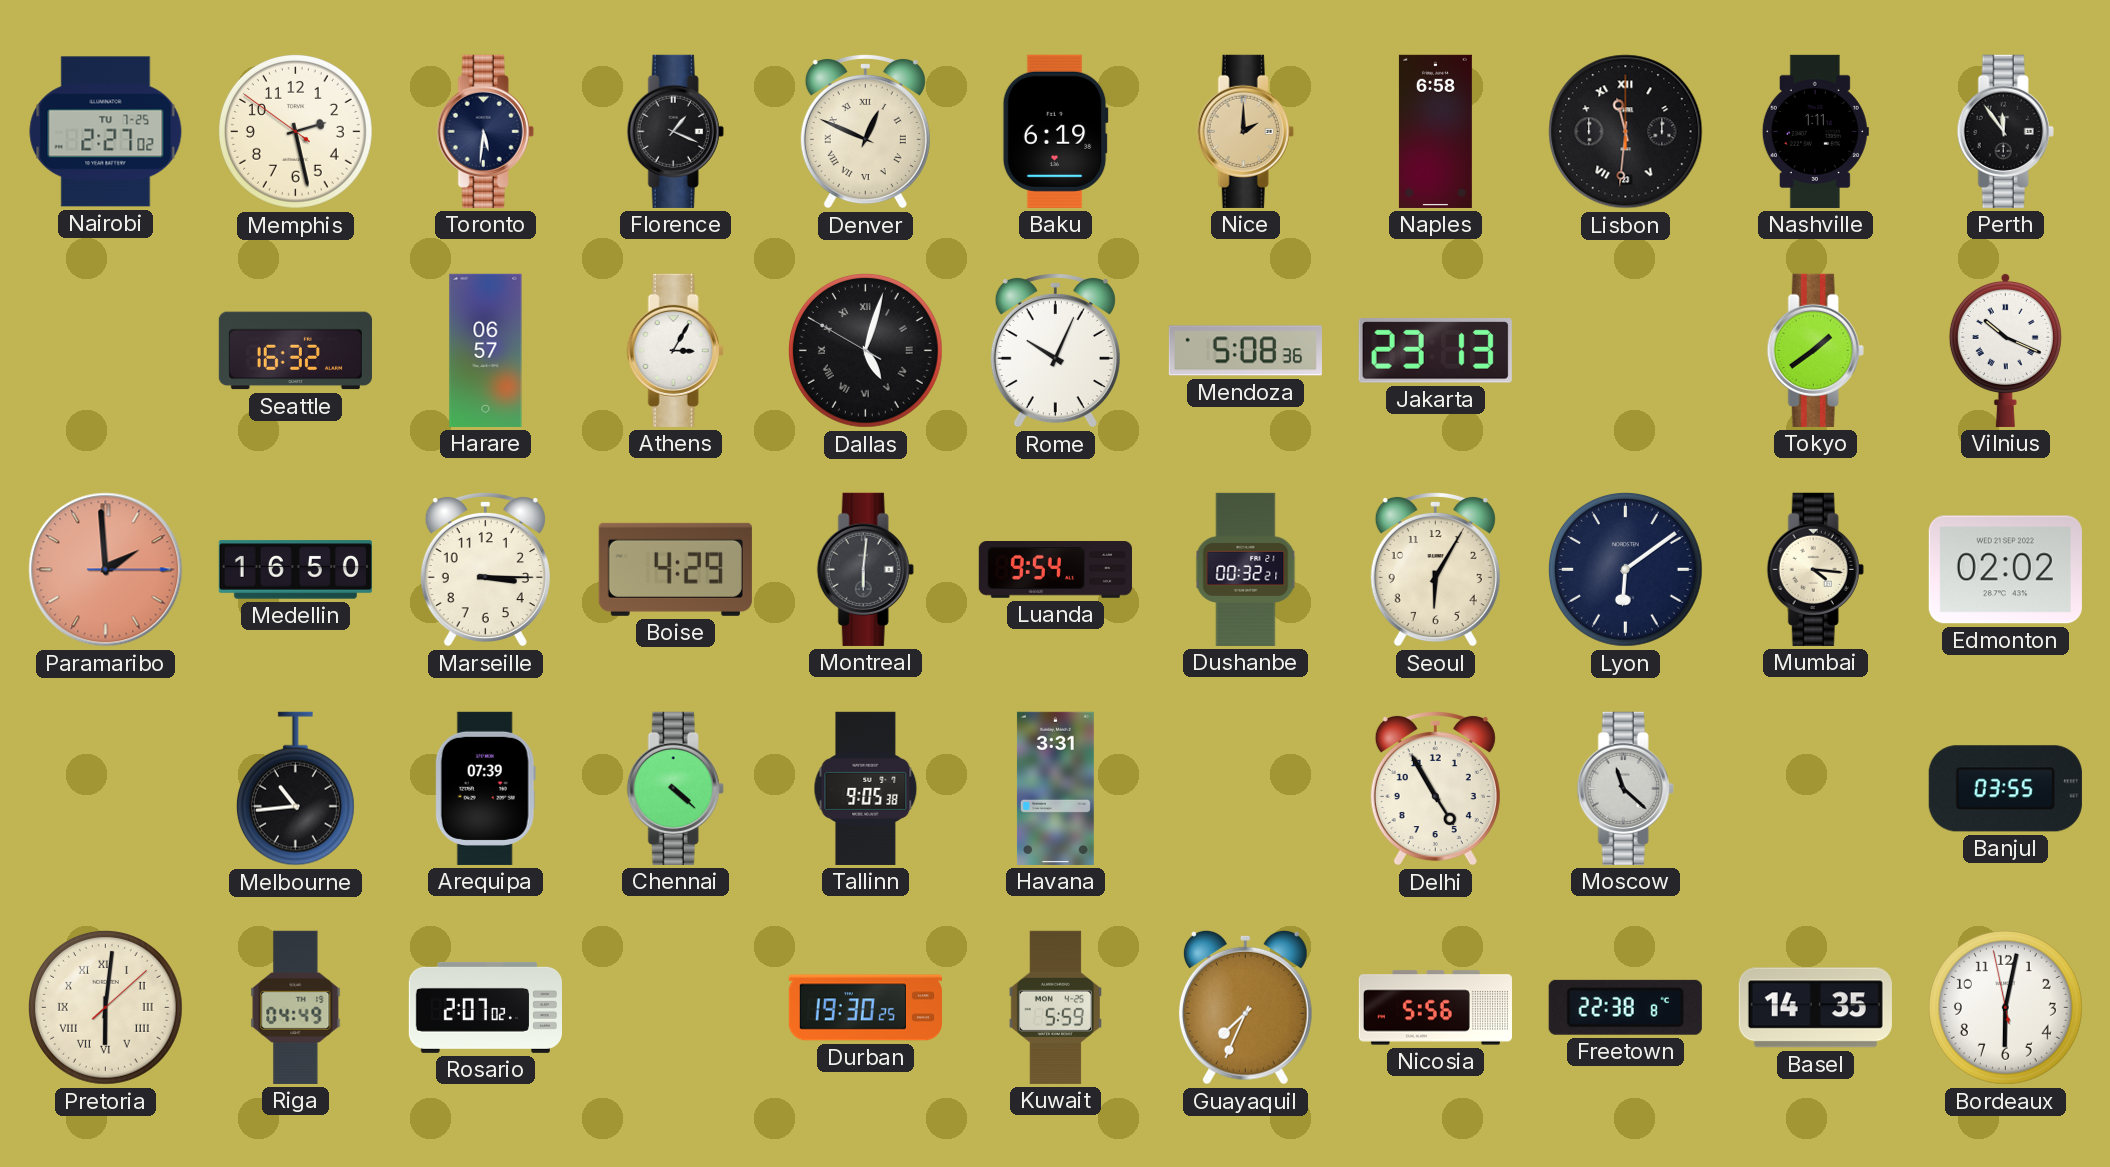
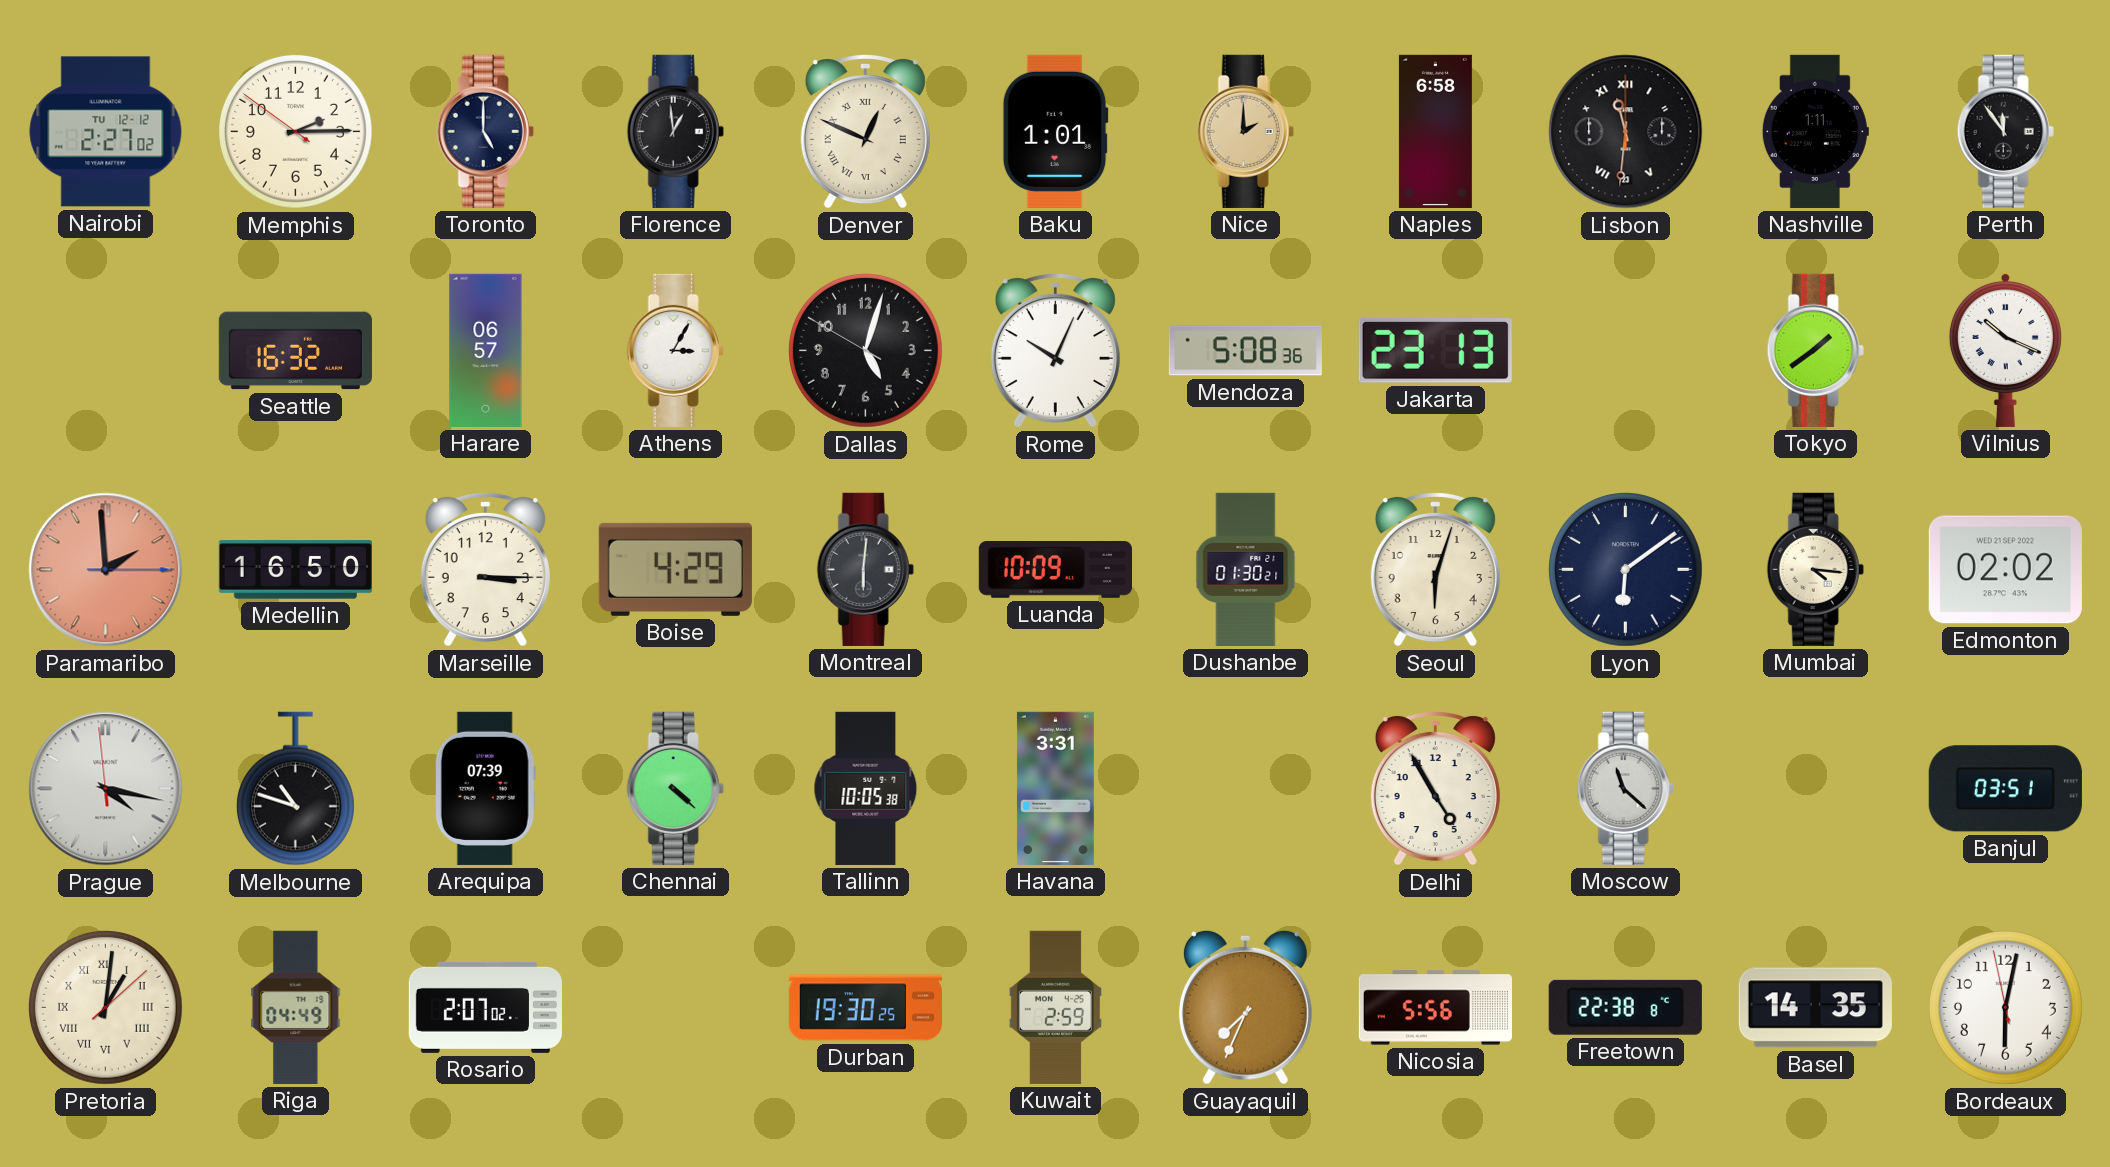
Nairobi date: TU 7-25 -> TU 12-12
Memphis: 2:27 -> 2:14
Toronto: 5:31 -> 5:00
Florence: 1:19 -> 12:59
Baku: 6:19 -> 1:01
Dallas numerals: Roman -> Arabic
Luanda: 9:54 -> 10:09
Dushanbe: 00:32 -> 01:30
Seoul: 6:05 -> 6:03
Prague: none -> 4:16
Melbourne: 10:44 -> 10:48
Tallinn: 9:05 -> 10:05
Banjul: 03:55 -> 03:51
Pretoria: 6:01 -> 1:01
Kuwait: 5:59 -> 2:59
